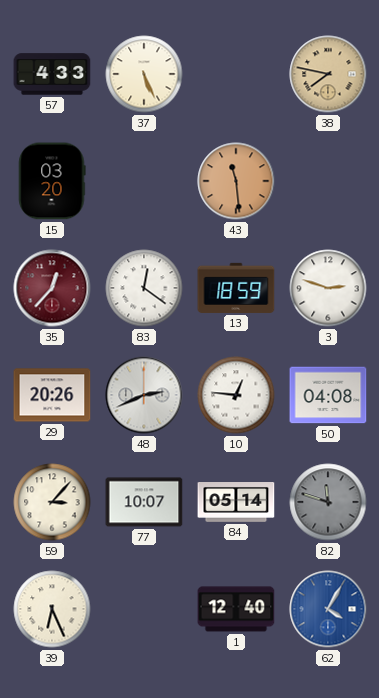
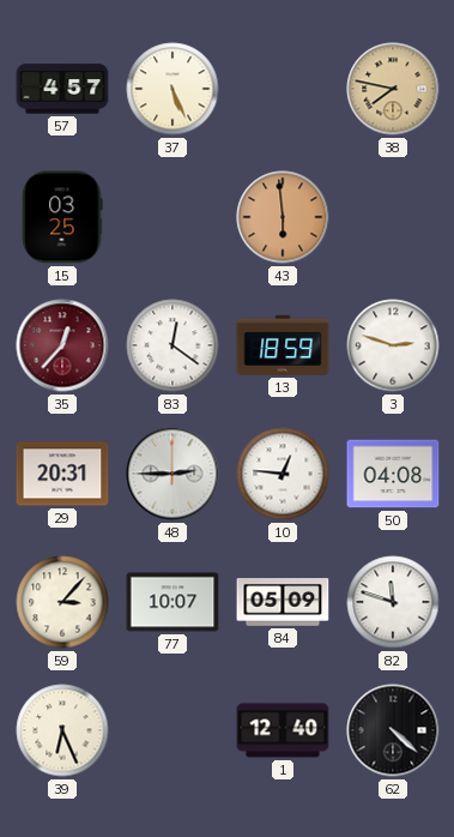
57: 4:33 -> 4:57
15: 03:20 -> 03:25
43: 11:29 -> 5:59
29: 20:26 -> 20:31
48: 2:41 -> 2:45
84: 05:14 -> 05:09
82 dial: grey -> white
62: 4:05 -> 4:22
62 dial: blue -> black
